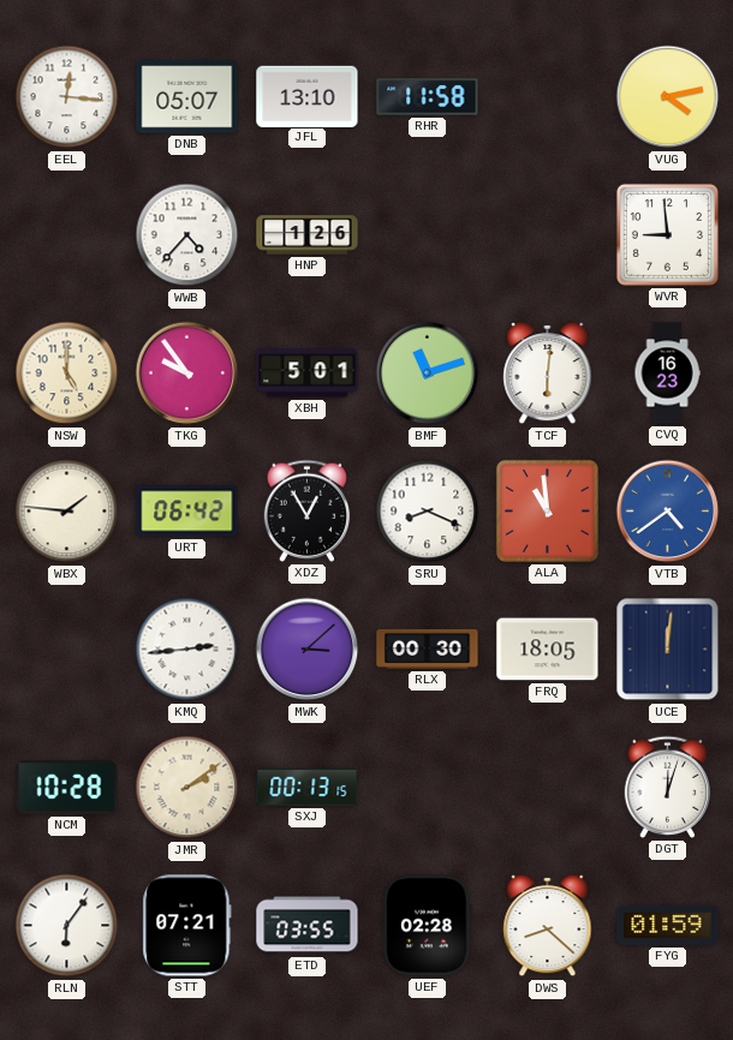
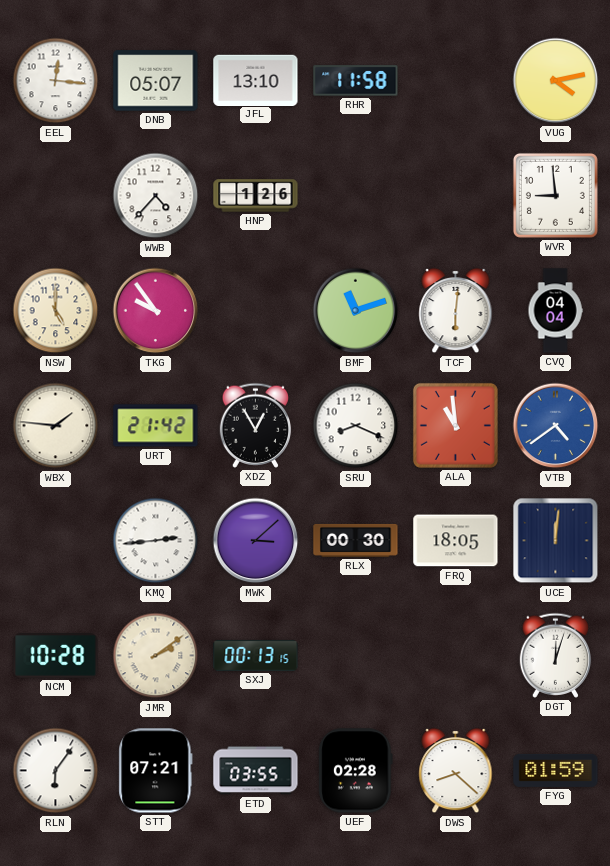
XBH: 5:01 -> none
CVQ: 16:23 -> 04:04
URT: 06:42 -> 21:42
